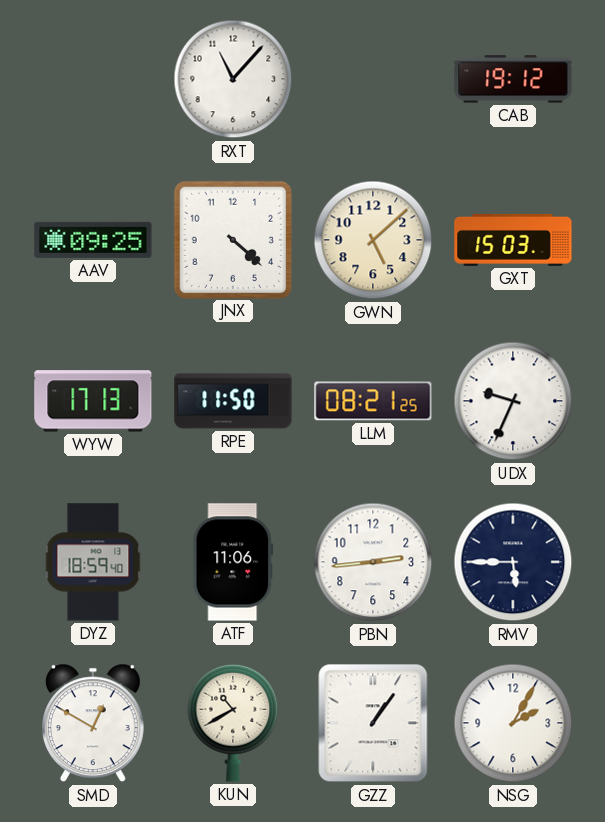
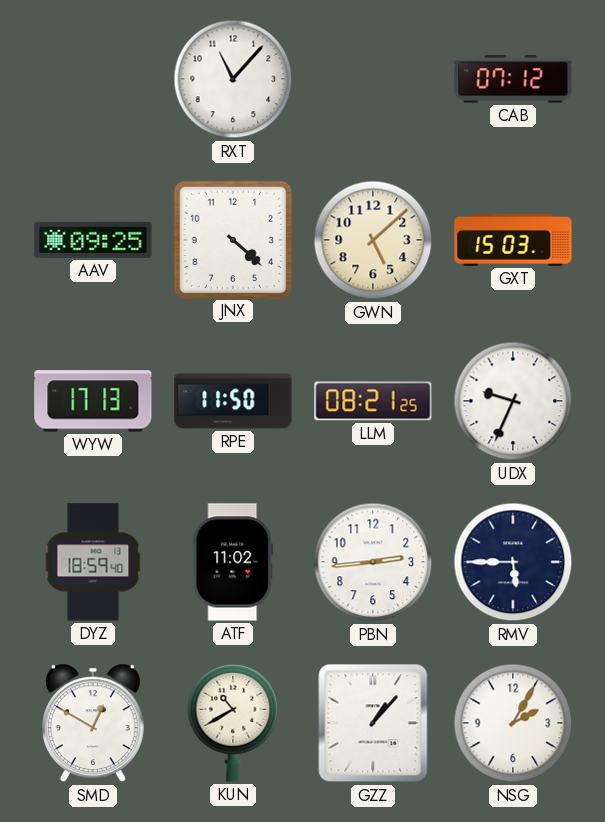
CAB: 19:12 -> 07:12
ATF: 11:06 -> 11:02
GZZ: 1:06 -> 1:07
